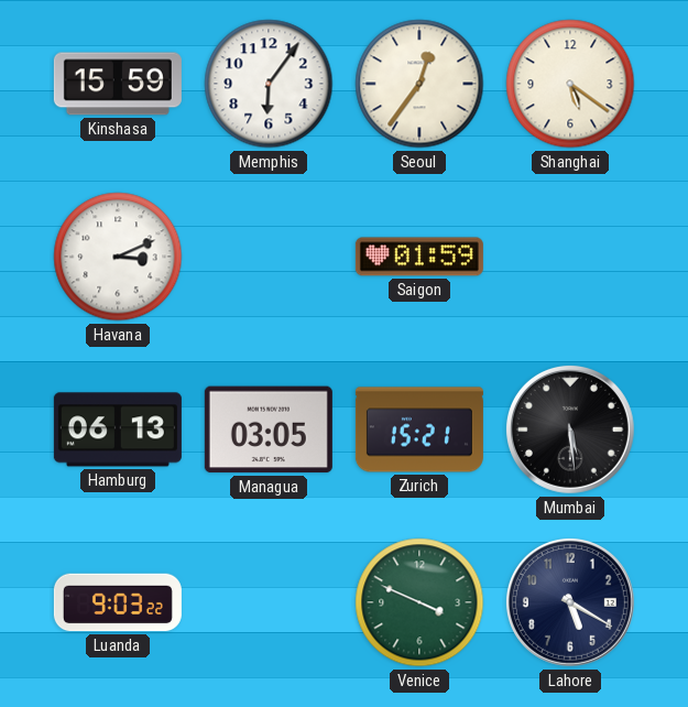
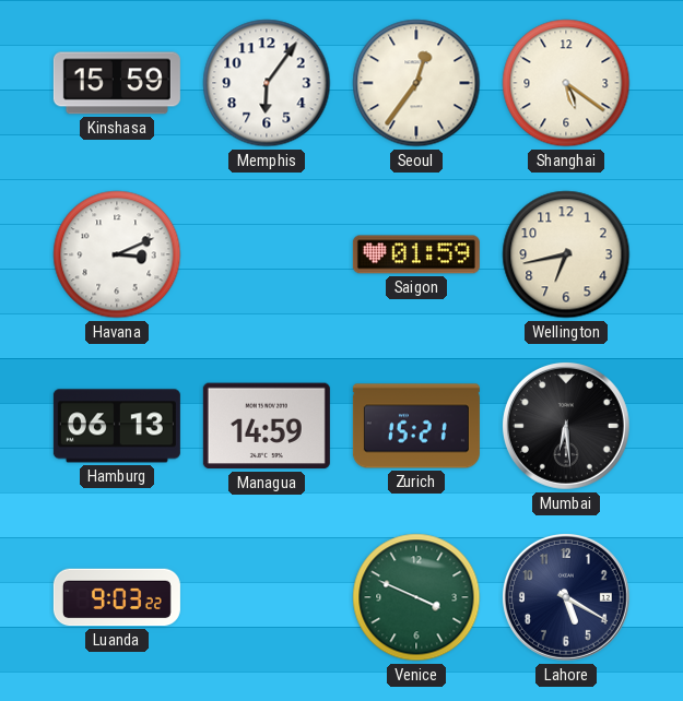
Wellington: none -> 6:43
Managua: 03:05 -> 14:59
Mumbai: 5:29 -> 6:29
